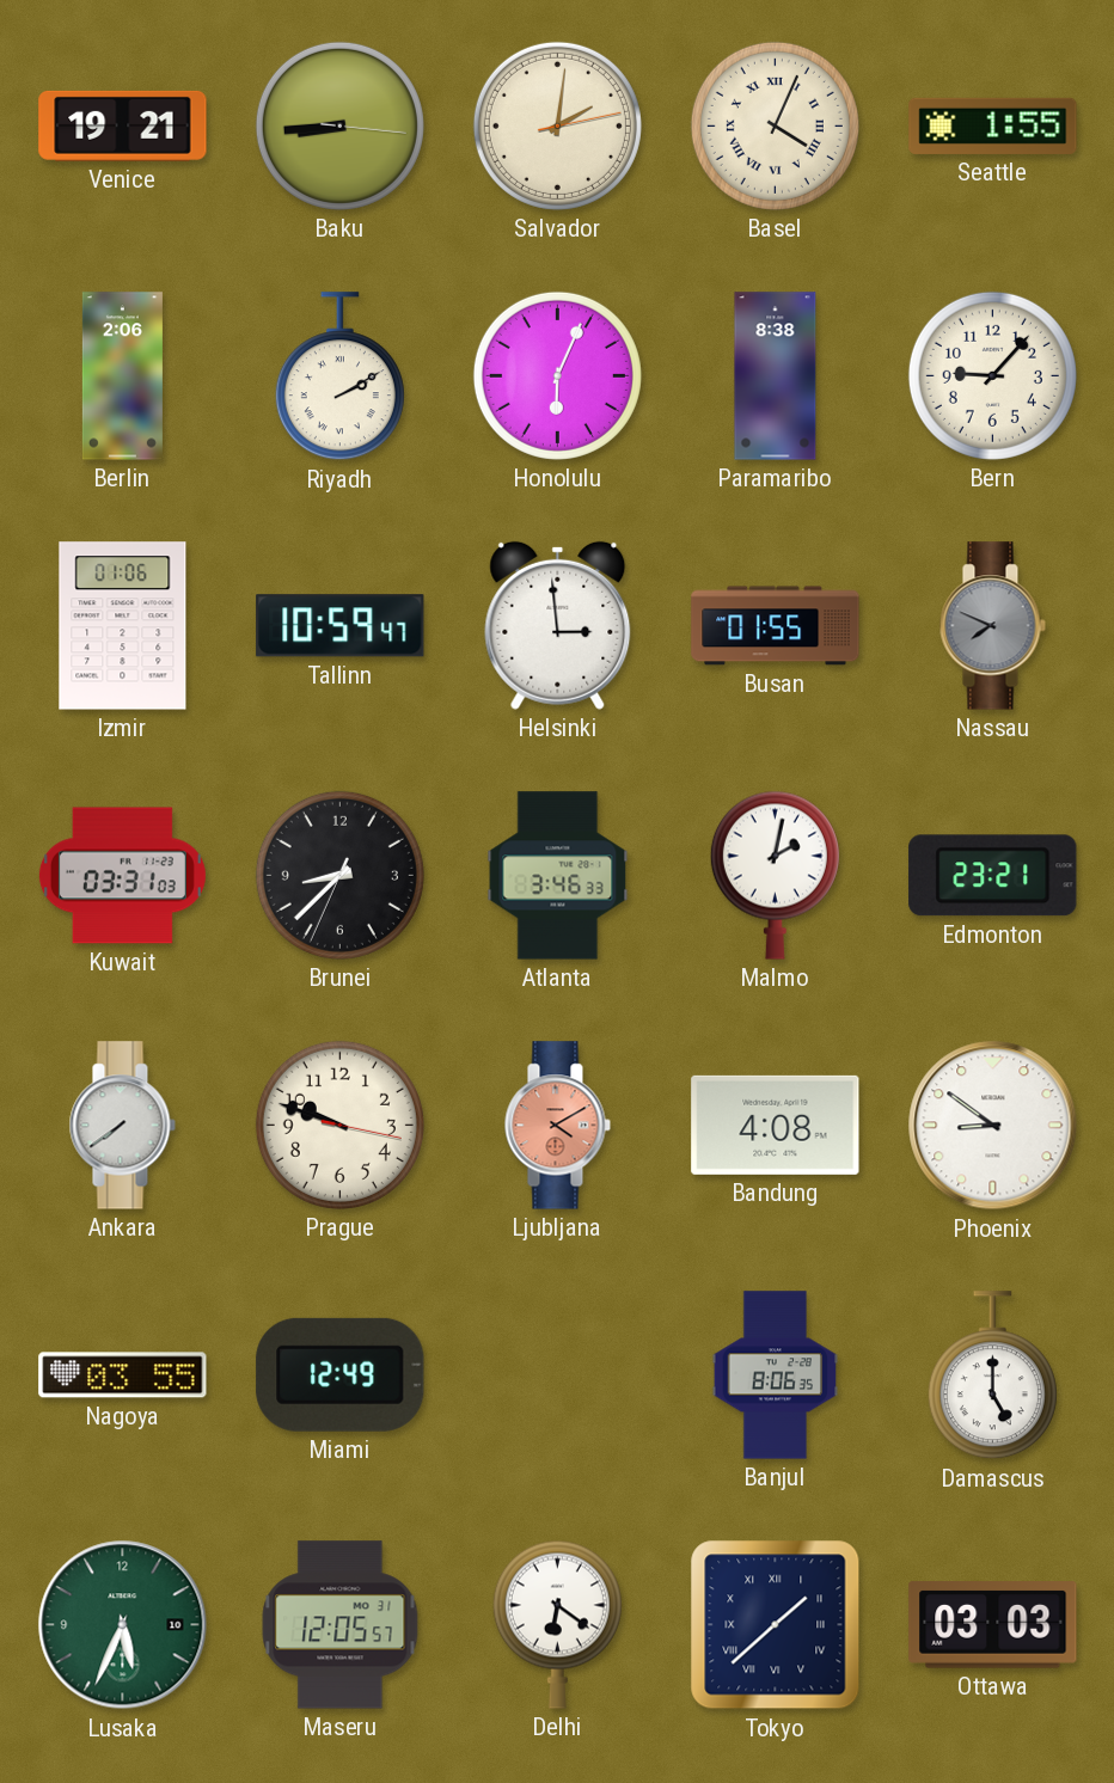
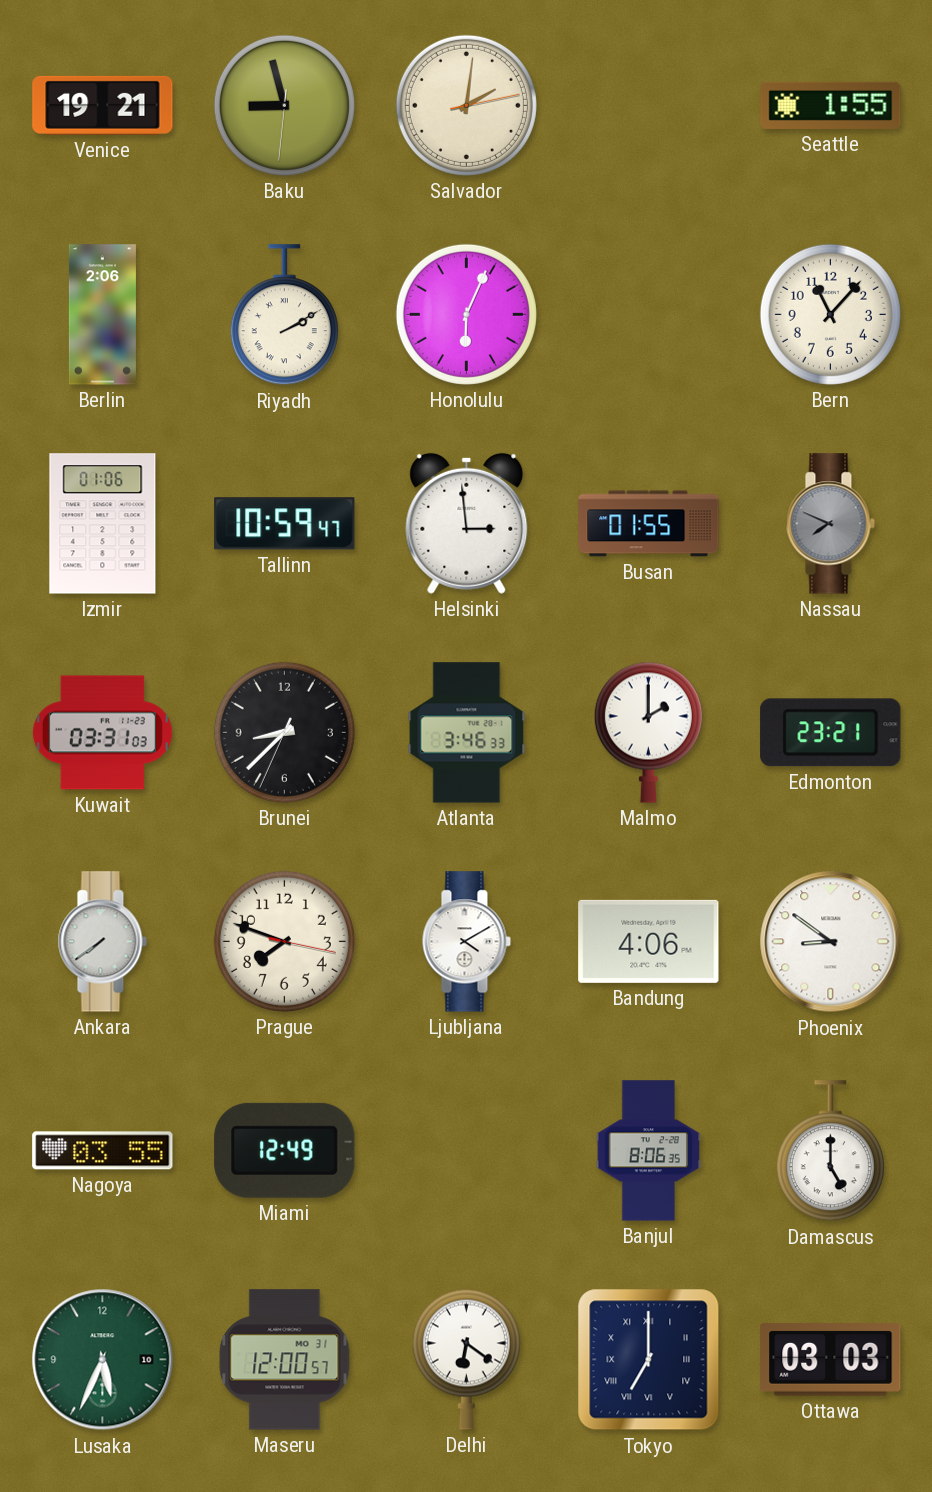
Baku: 8:44 -> 8:57
Basel: 4:04 -> none
Paramaribo: 8:38 -> none
Bern: 9:07 -> 11:07
Malmo: 2:02 -> 2:00
Prague: 9:48 -> 7:48
Ljubljana dial: salmon -> white
Bandung: 4:08 -> 4:06
Maseru: 12:05 -> 12:00
Tokyo: 1:38 -> 7:00
